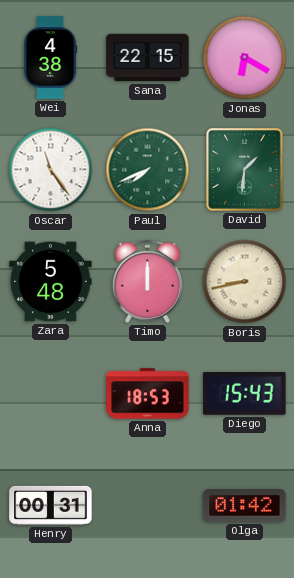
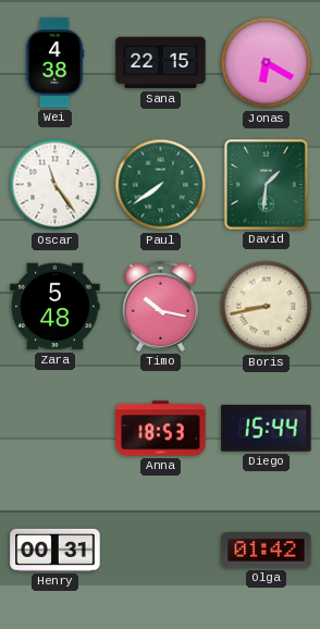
Paul: 7:41 -> 7:39
Timo: 12:00 -> 10:17
Diego: 15:43 -> 15:44
